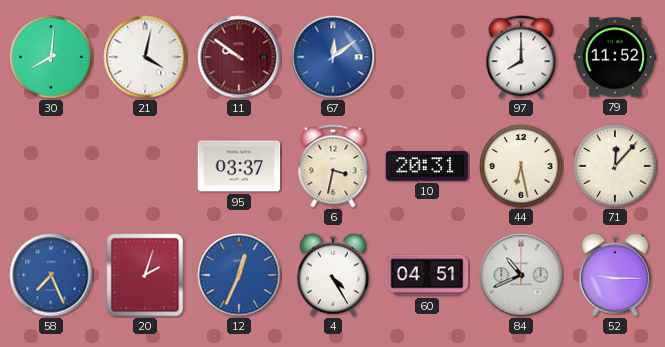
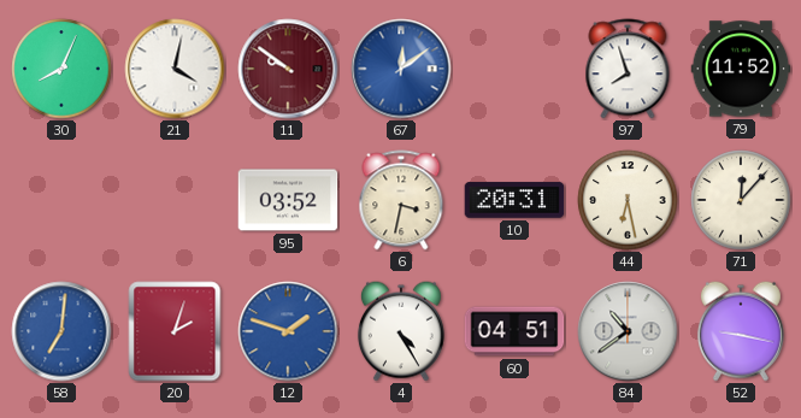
30: 8:01 -> 8:04
97: 8:00 -> 7:57
95: 03:37 -> 03:52
58: 7:26 -> 7:01
12: 12:34 -> 1:48
84: 10:41 -> 10:39
52: 9:15 -> 9:17
